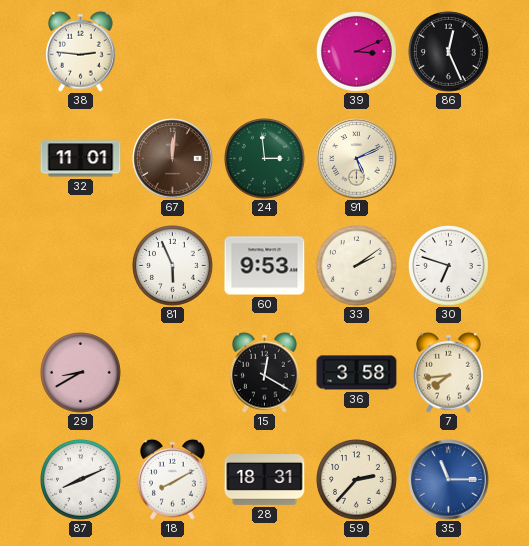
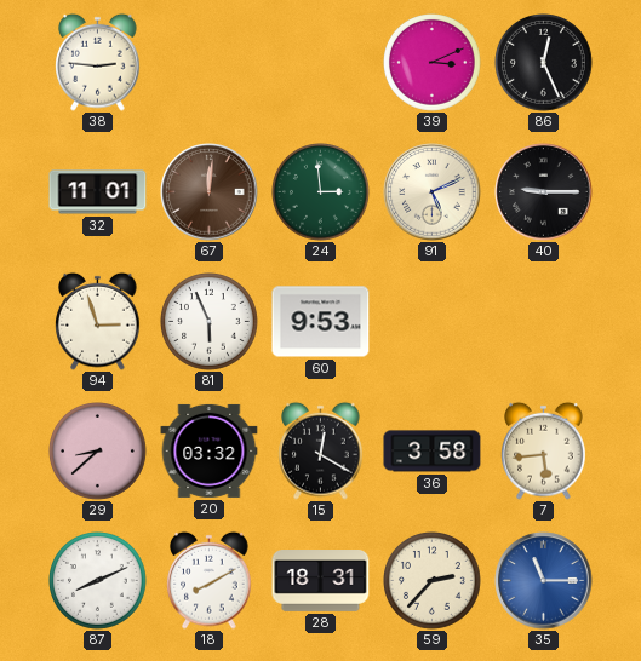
40: none -> 9:15
94: none -> 2:57
33: 2:09 -> none
30: 6:48 -> none
29: 8:40 -> 8:38
20: none -> 03:32
7: 7:44 -> 5:44
